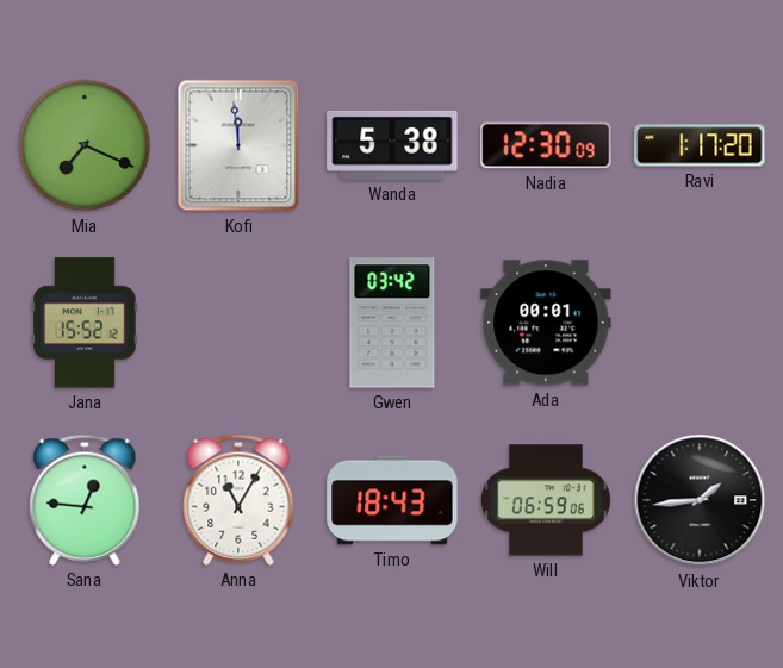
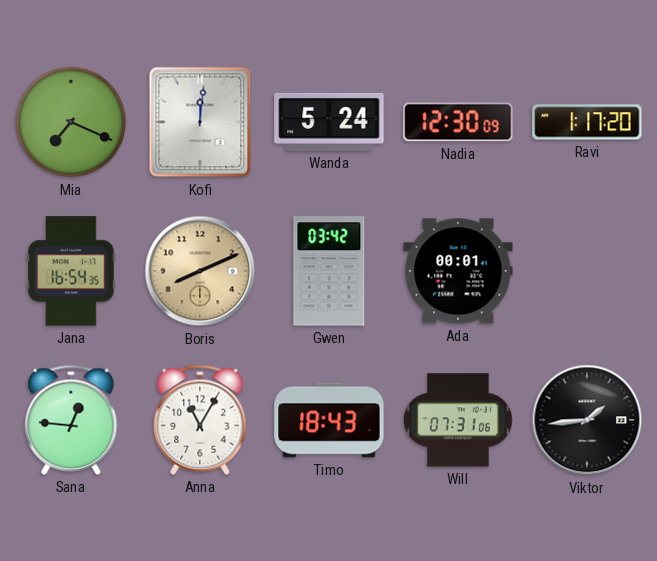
Kofi: 11:59 -> 12:01
Wanda: 5:38 -> 5:24
Jana: 15:52 -> 16:54
Boris: none -> 8:11
Will: 06:59 -> 07:31
